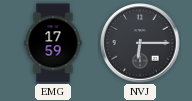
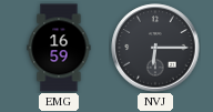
EMG: 17:59 -> 16:59
